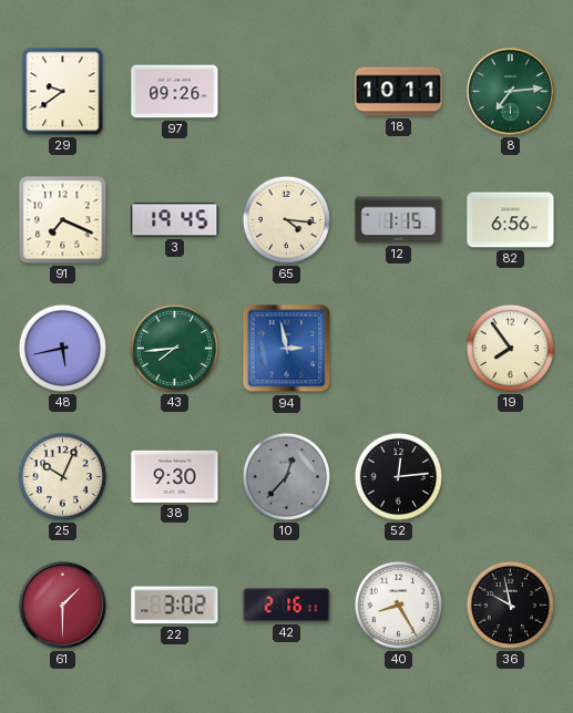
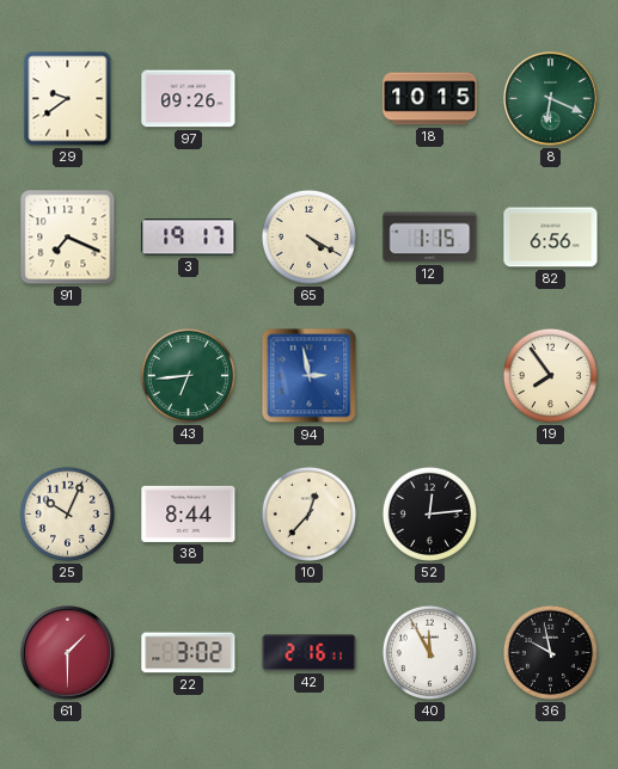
18: 10:11 -> 10:15
8: 7:14 -> 6:19
3: 19:45 -> 19:17
65: 4:16 -> 4:20
48: 5:43 -> none
43: 7:44 -> 6:44
38: 9:30 -> 8:44
10 dial: grey -> cream
40: 8:25 -> 11:55
